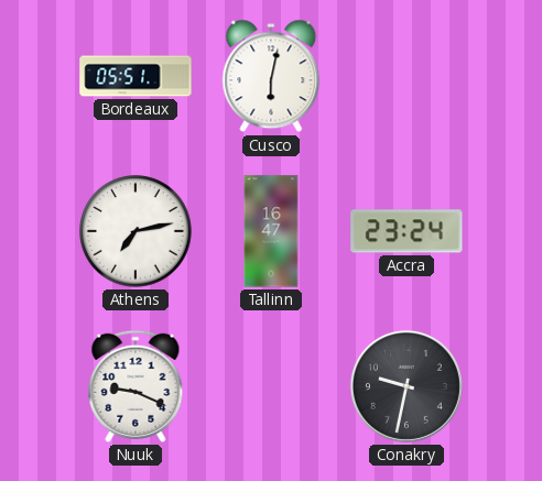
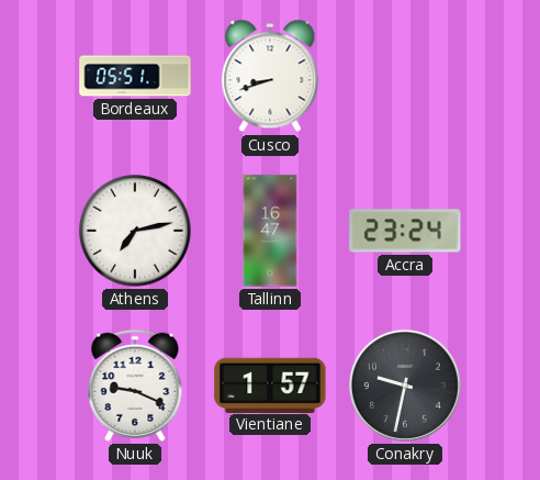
Cusco: 6:02 -> 8:42
Vientiane: none -> 1:57
